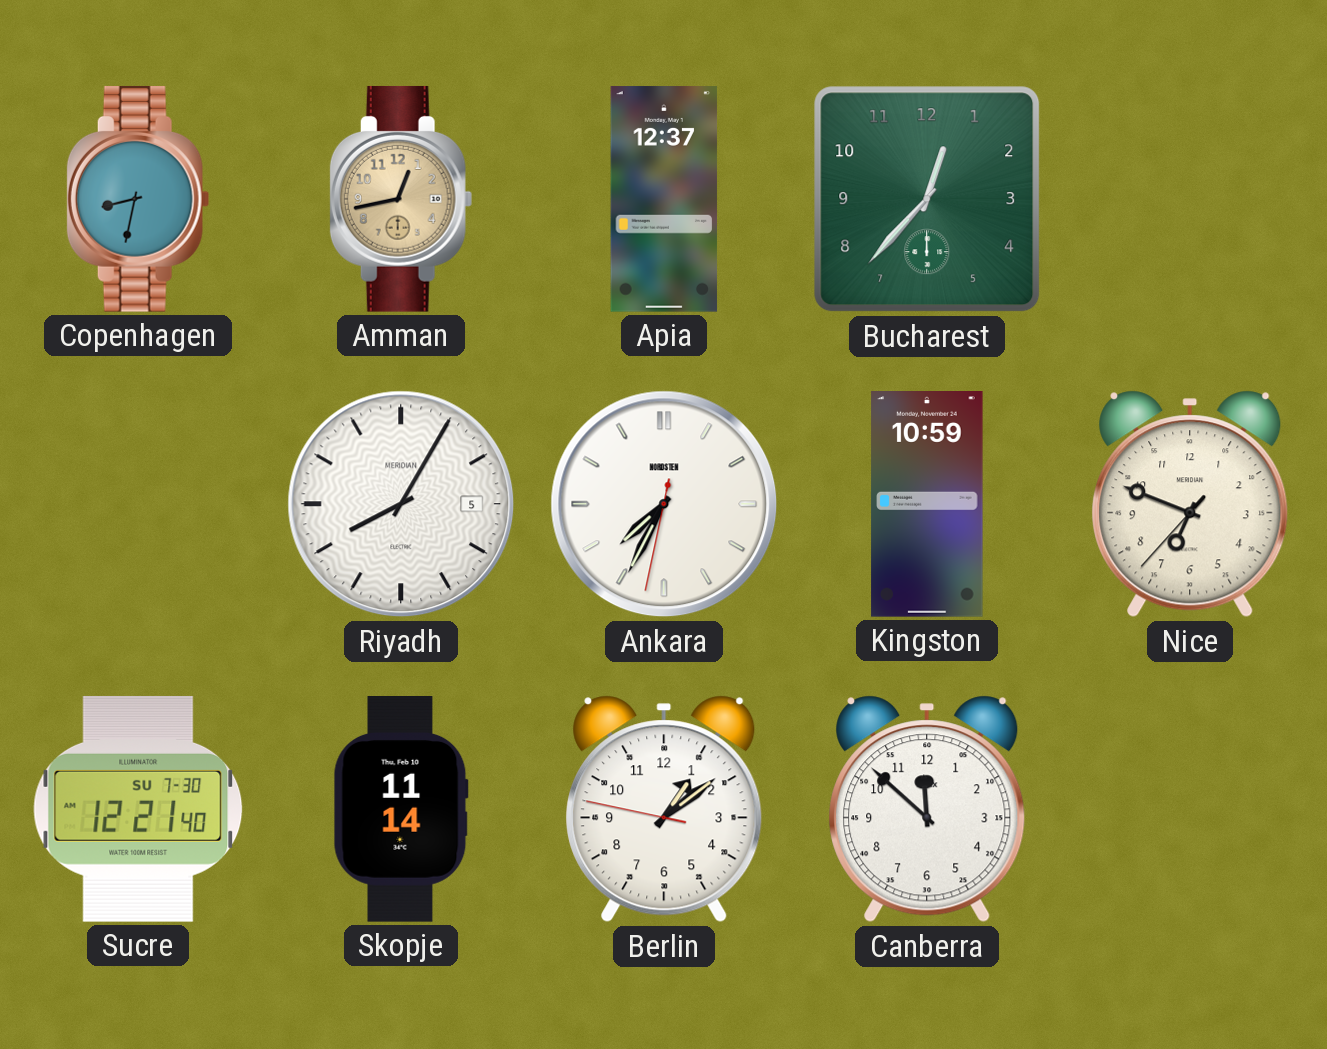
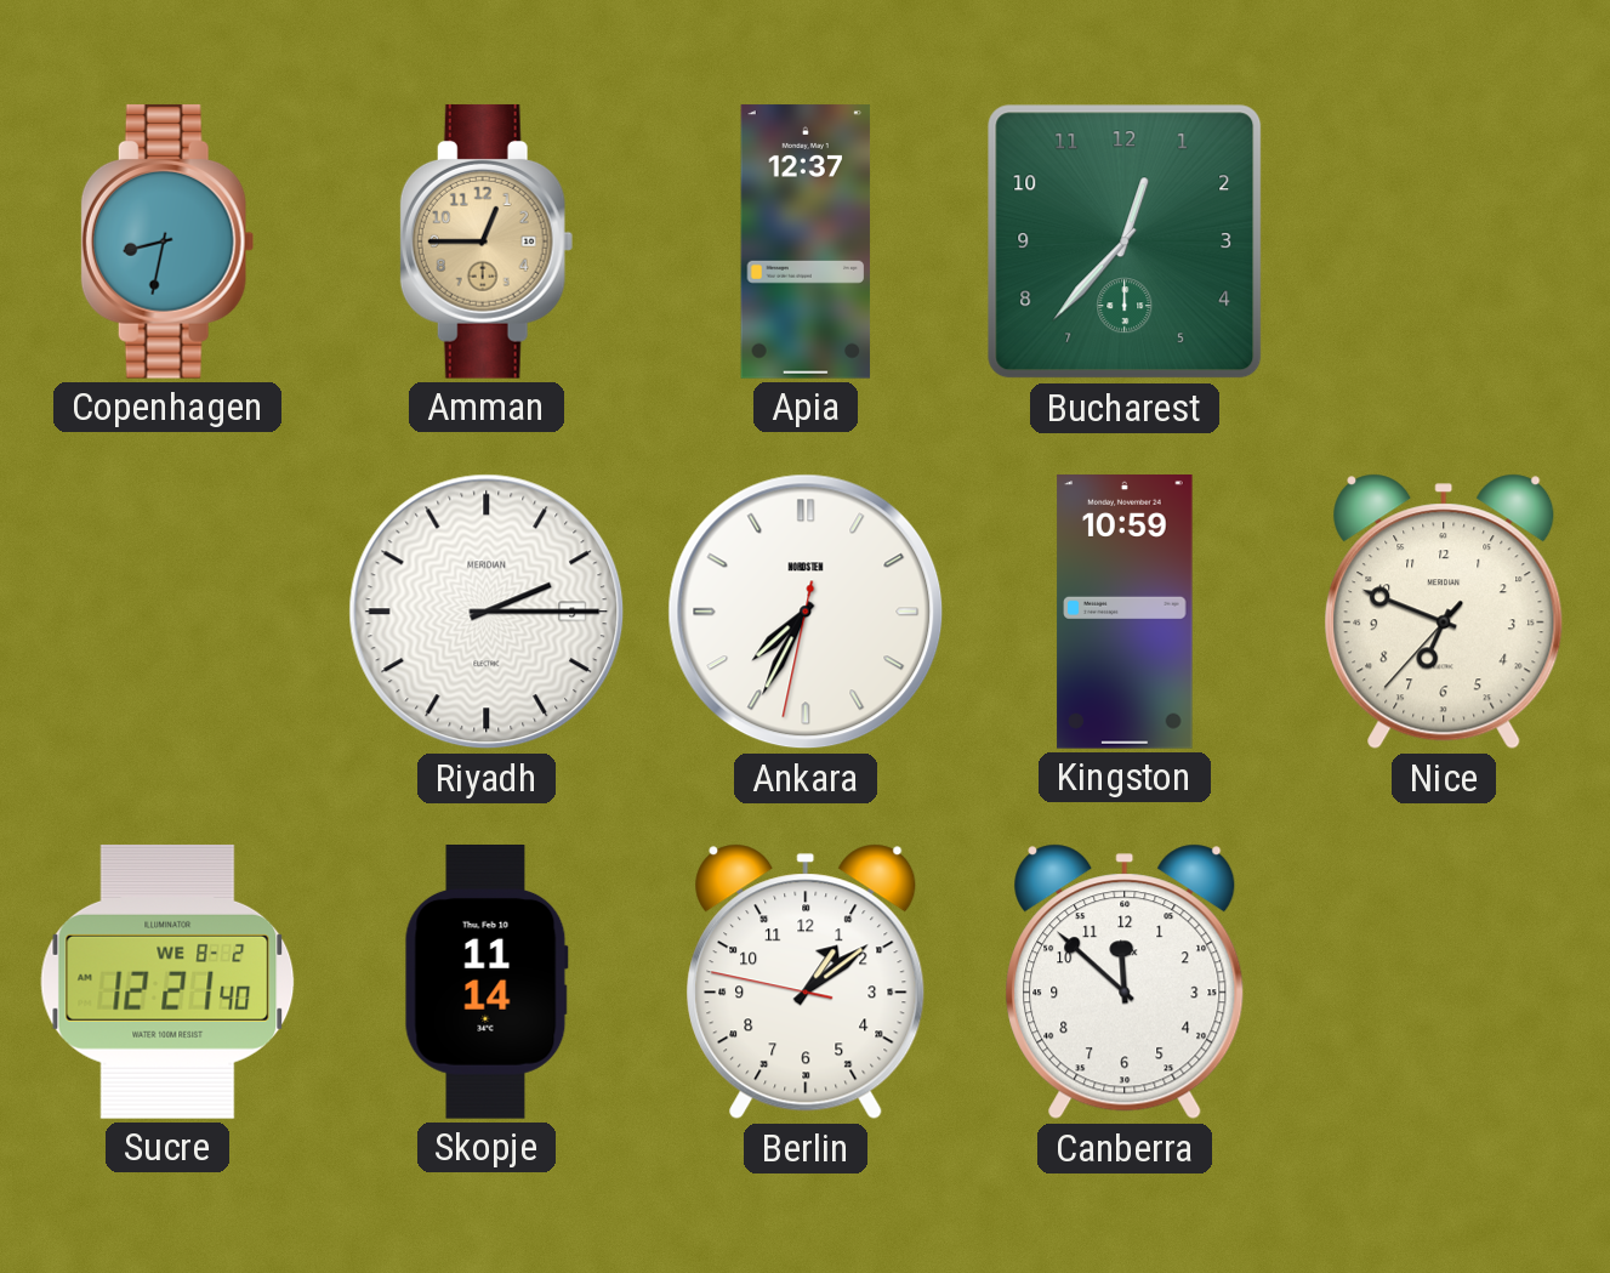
Amman: 12:43 -> 12:45
Riyadh: 8:05 -> 2:15
Sucre date: SU 7-30 -> WE 8-2
